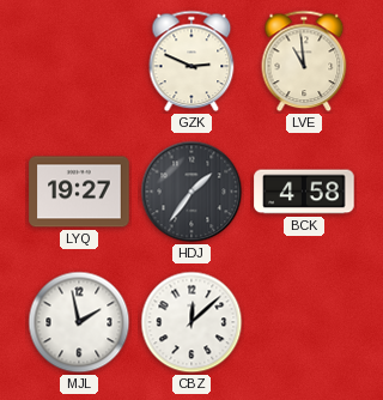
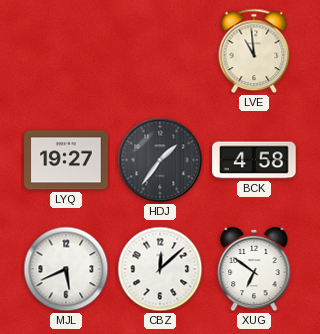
GZK: 2:49 -> none
MJL: 1:58 -> 5:41
XUG: none -> 6:51
